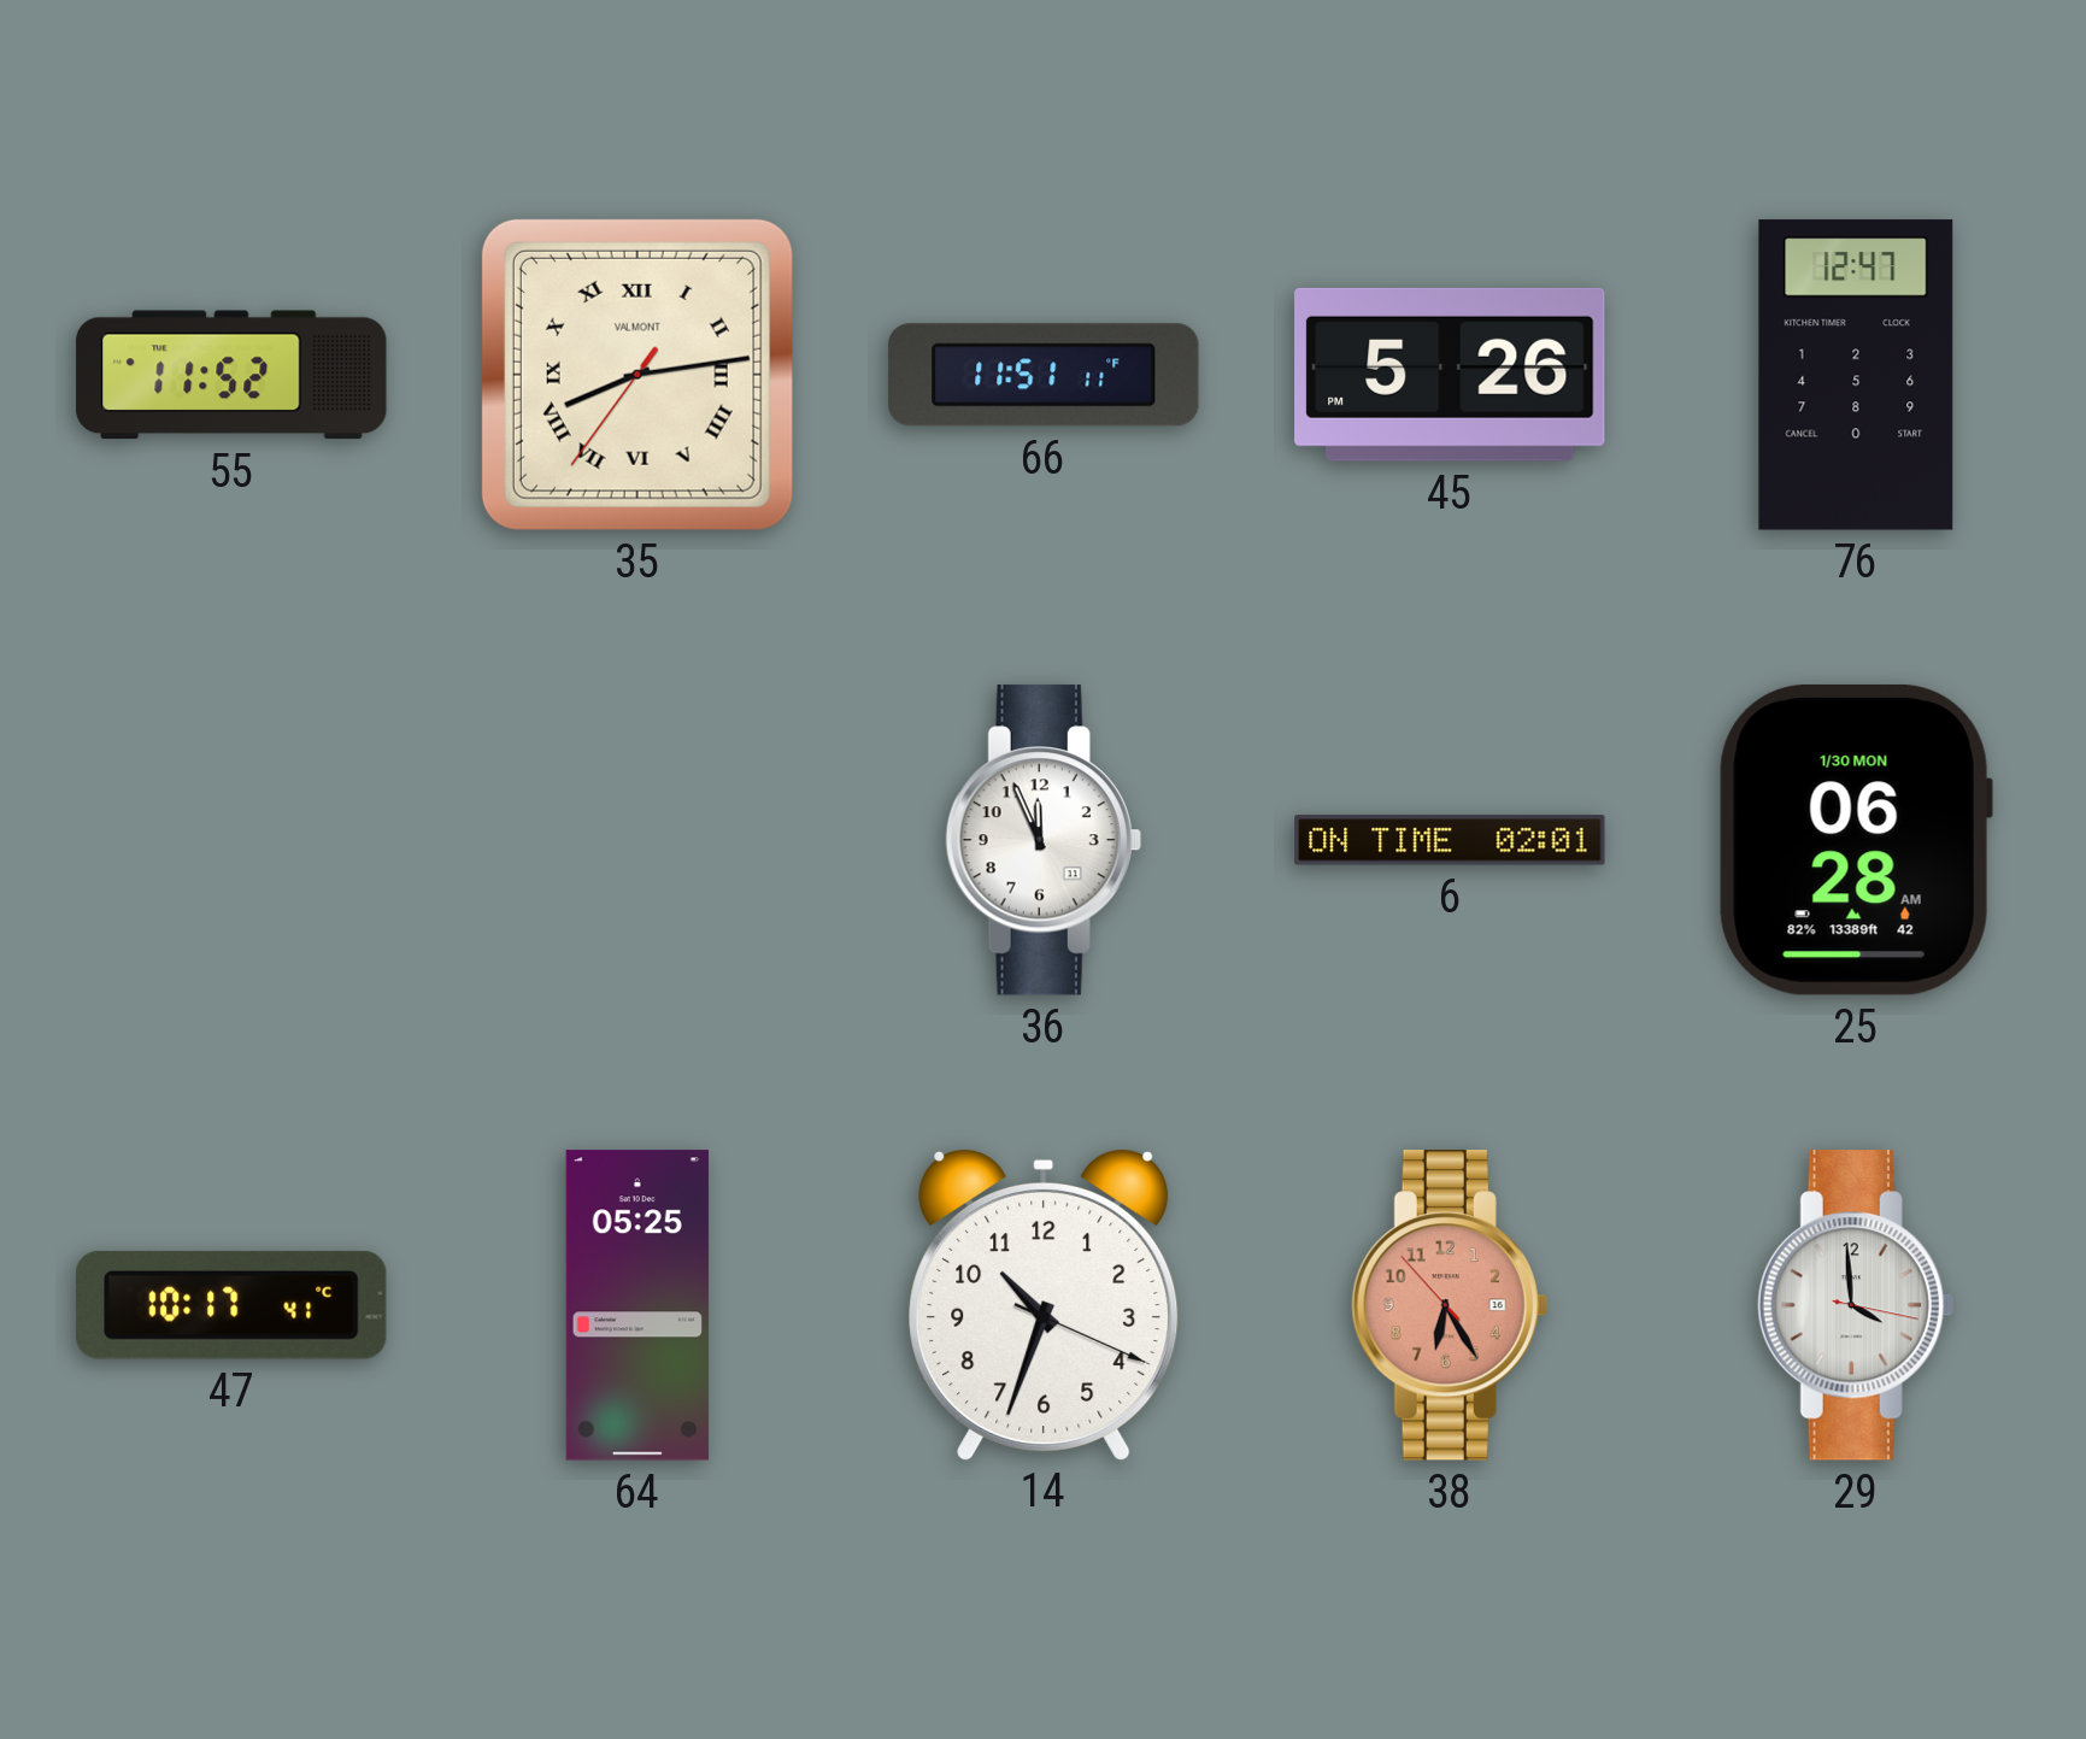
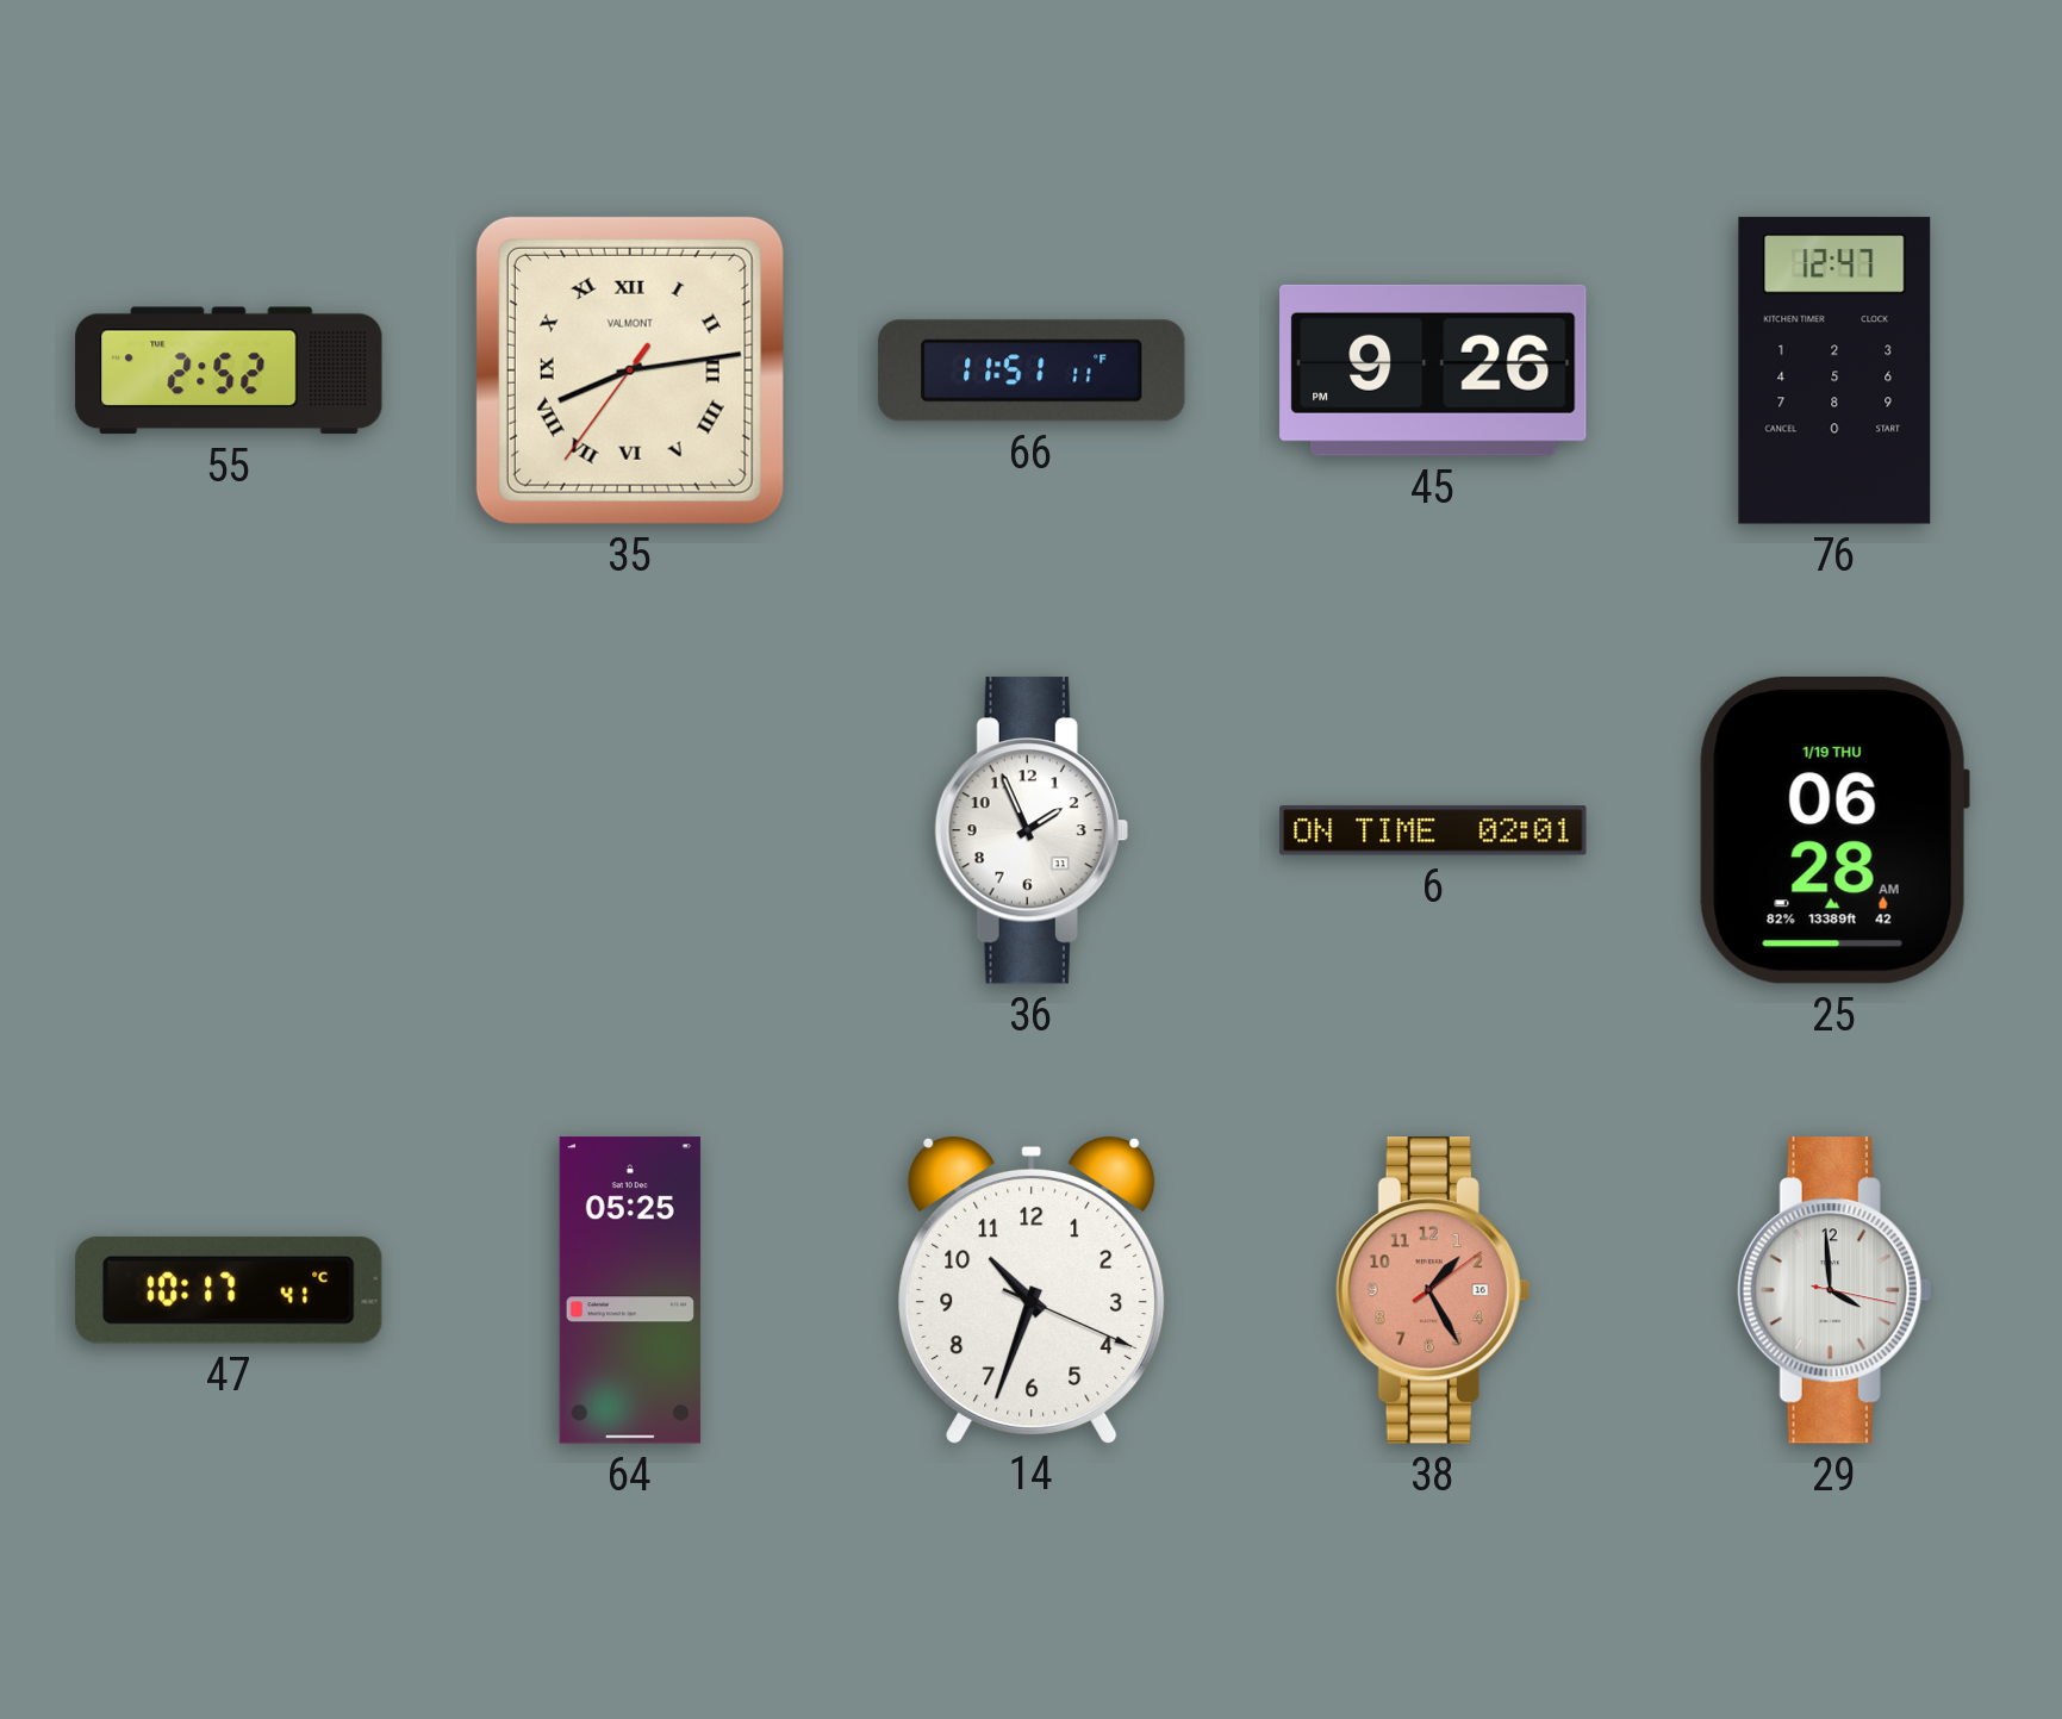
55: 11:52 -> 2:52
45: 5:26 -> 9:26
36: 11:56 -> 1:56
25 date: 1/30 MON -> 1/19 THU
38: 6:24 -> 1:25
